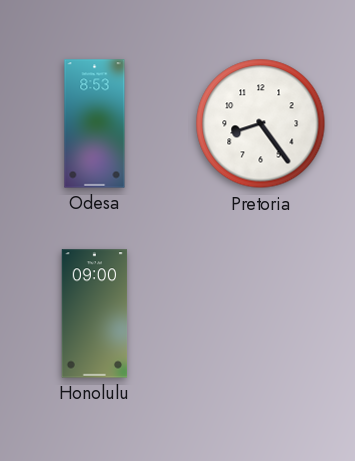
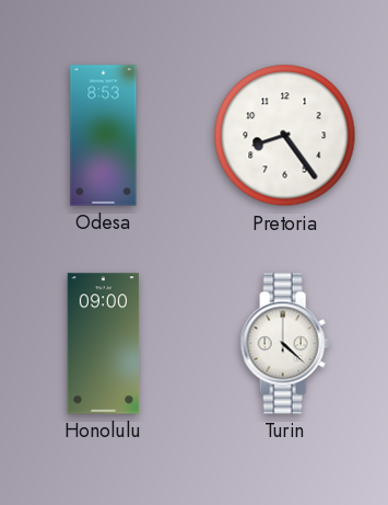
Turin: none -> 4:22
